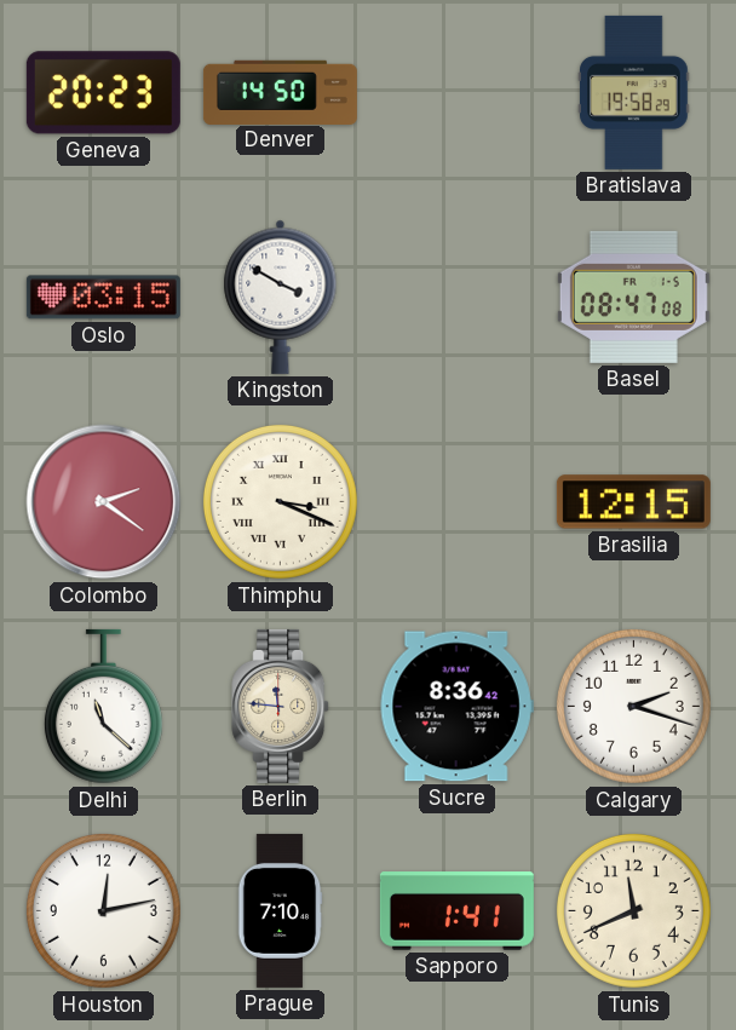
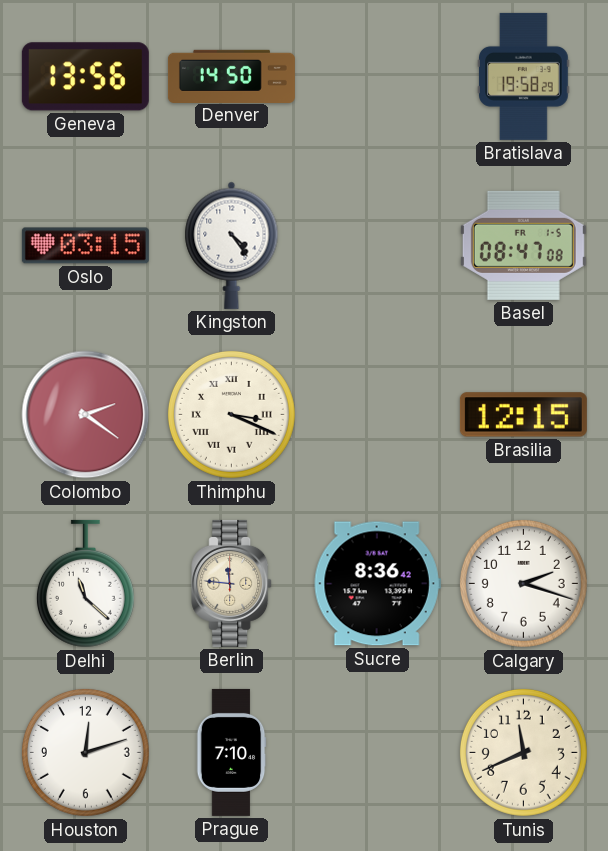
Geneva: 20:23 -> 13:56
Kingston: 3:50 -> 4:24
Houston: 12:13 -> 12:12
Sapporo: 1:41 -> none
